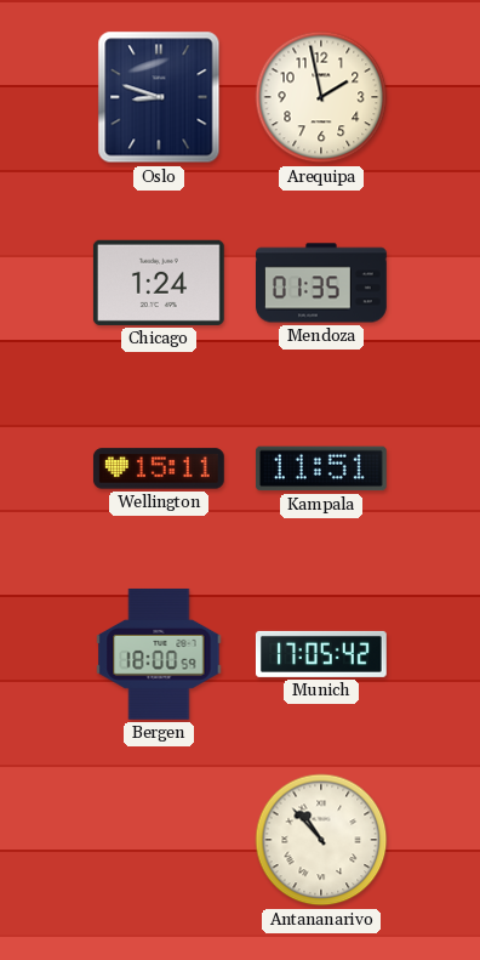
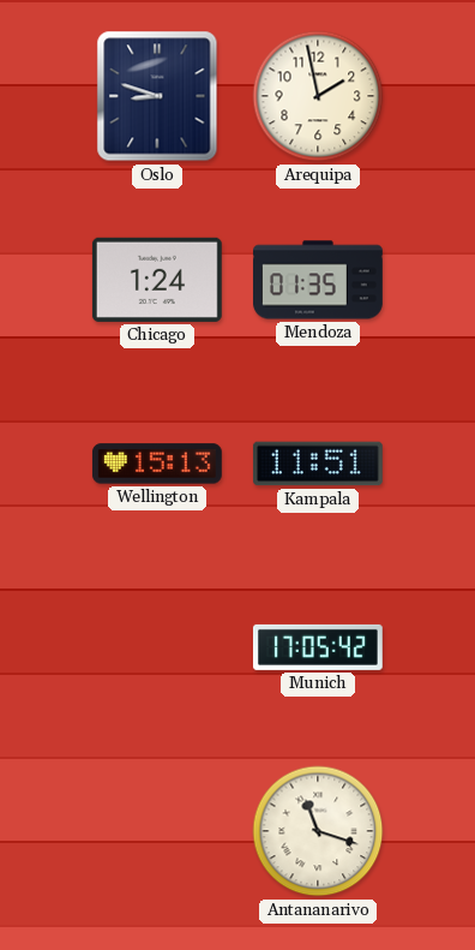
Wellington: 15:11 -> 15:13
Bergen: 18:00 -> none
Antananarivo: 10:53 -> 11:18
